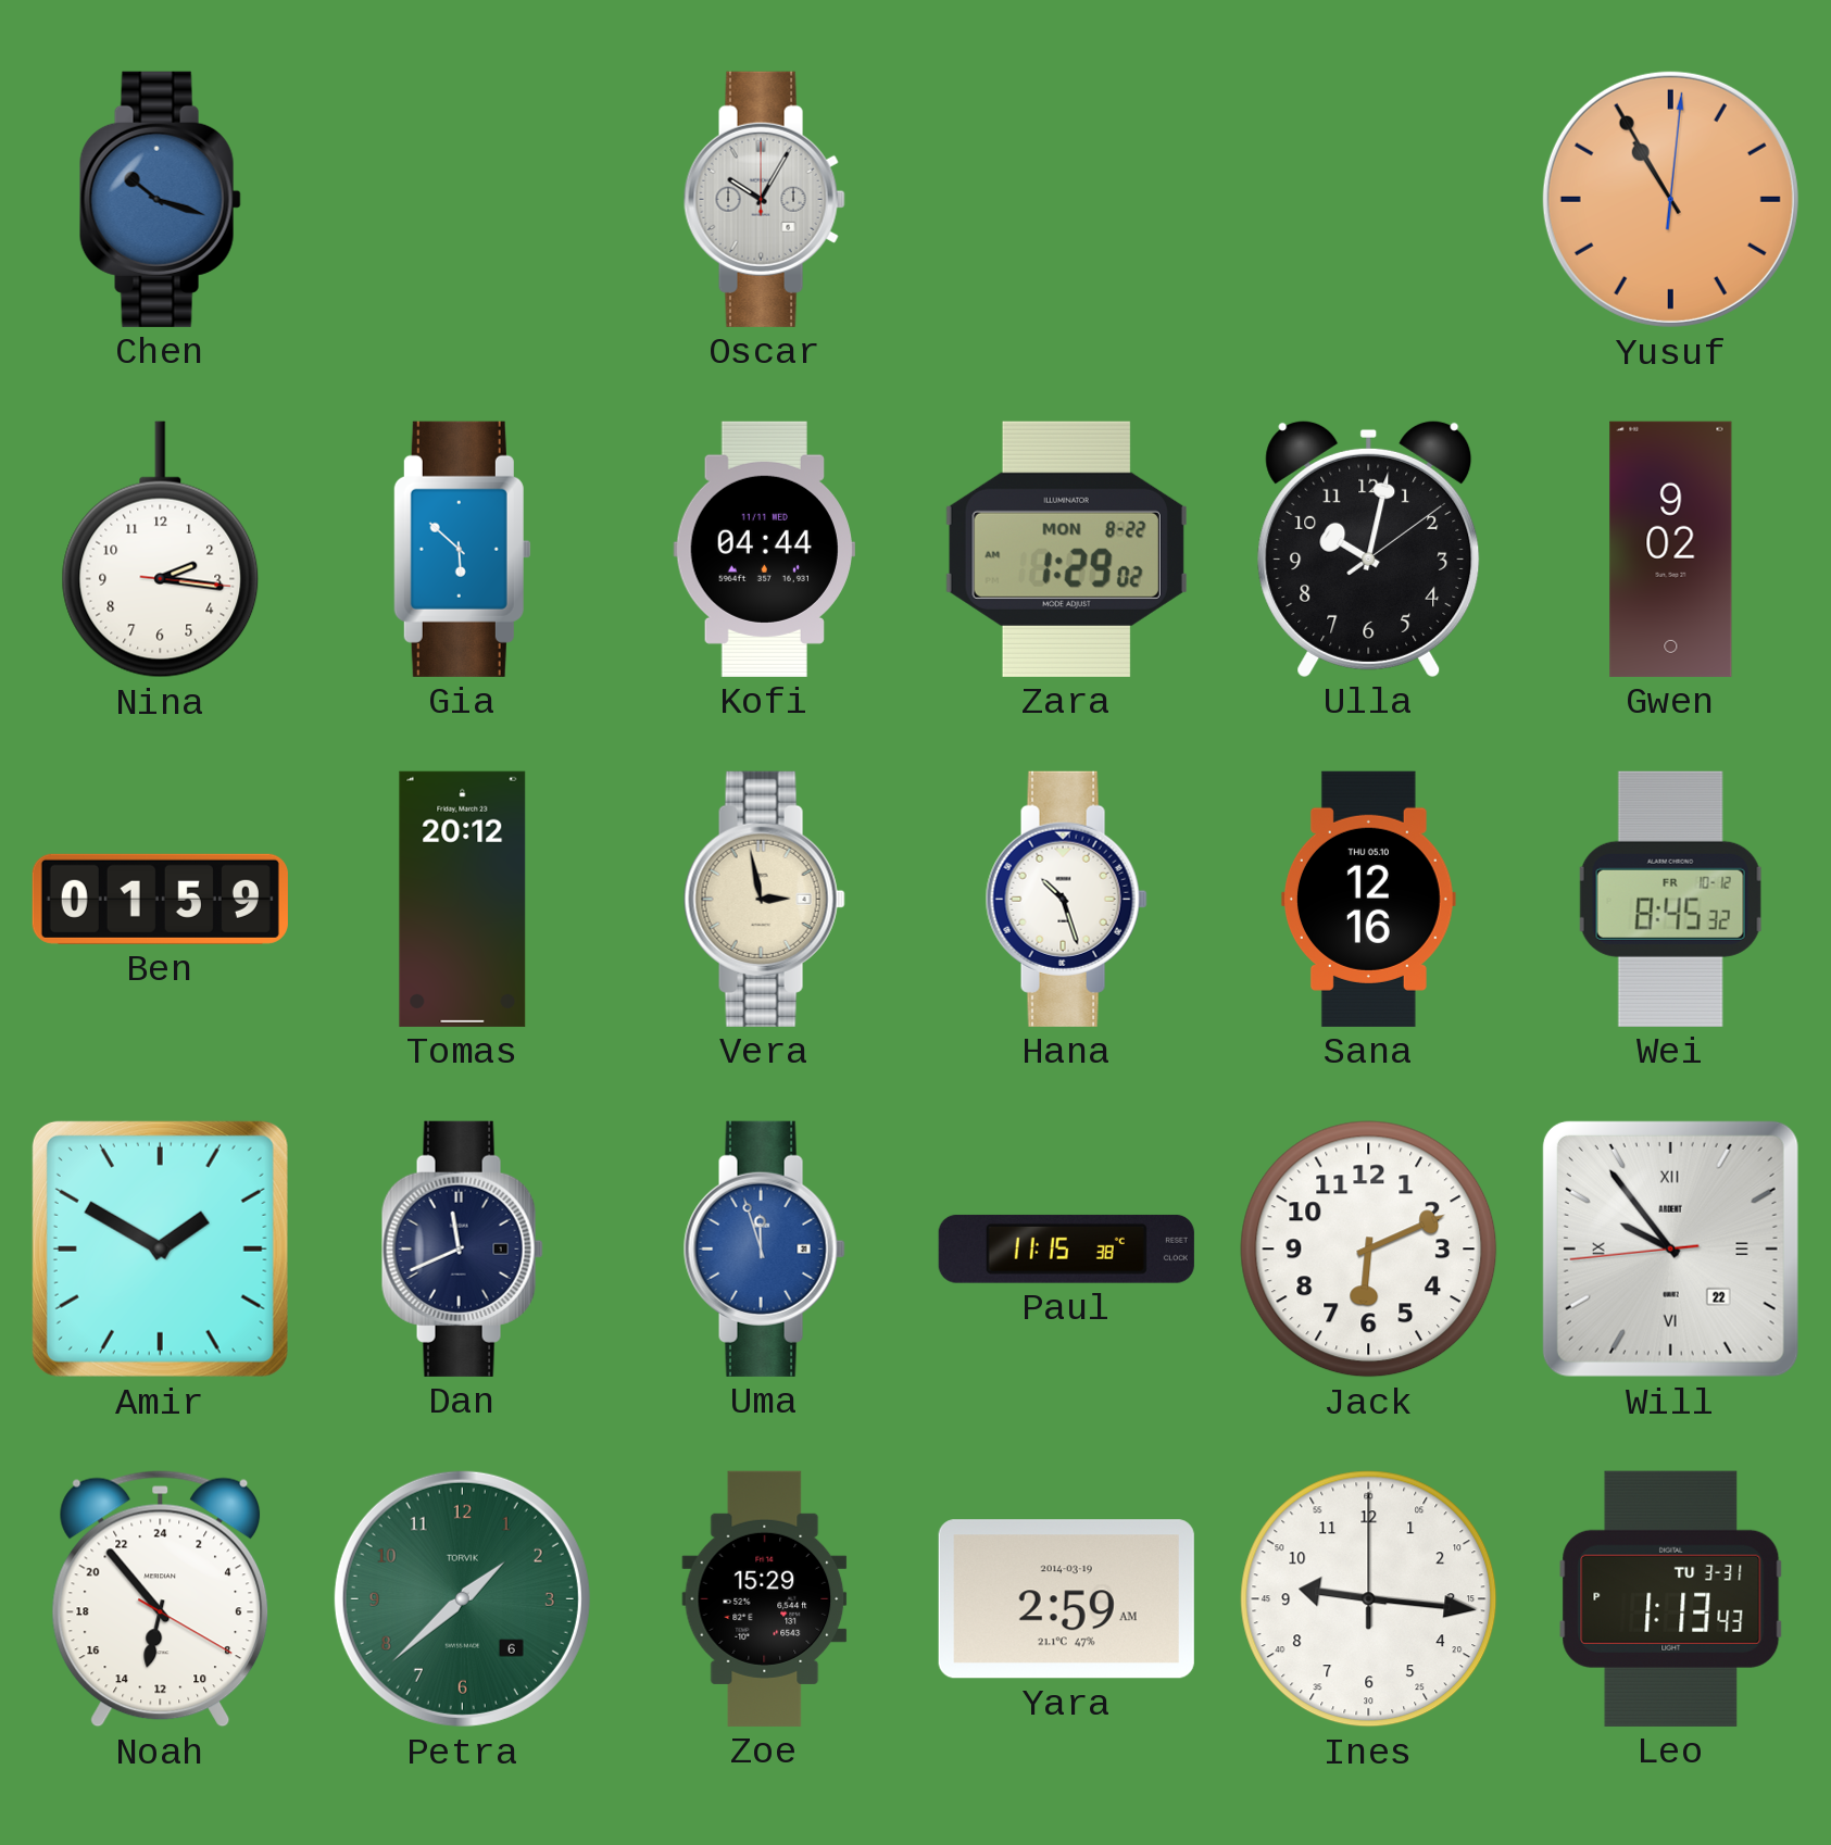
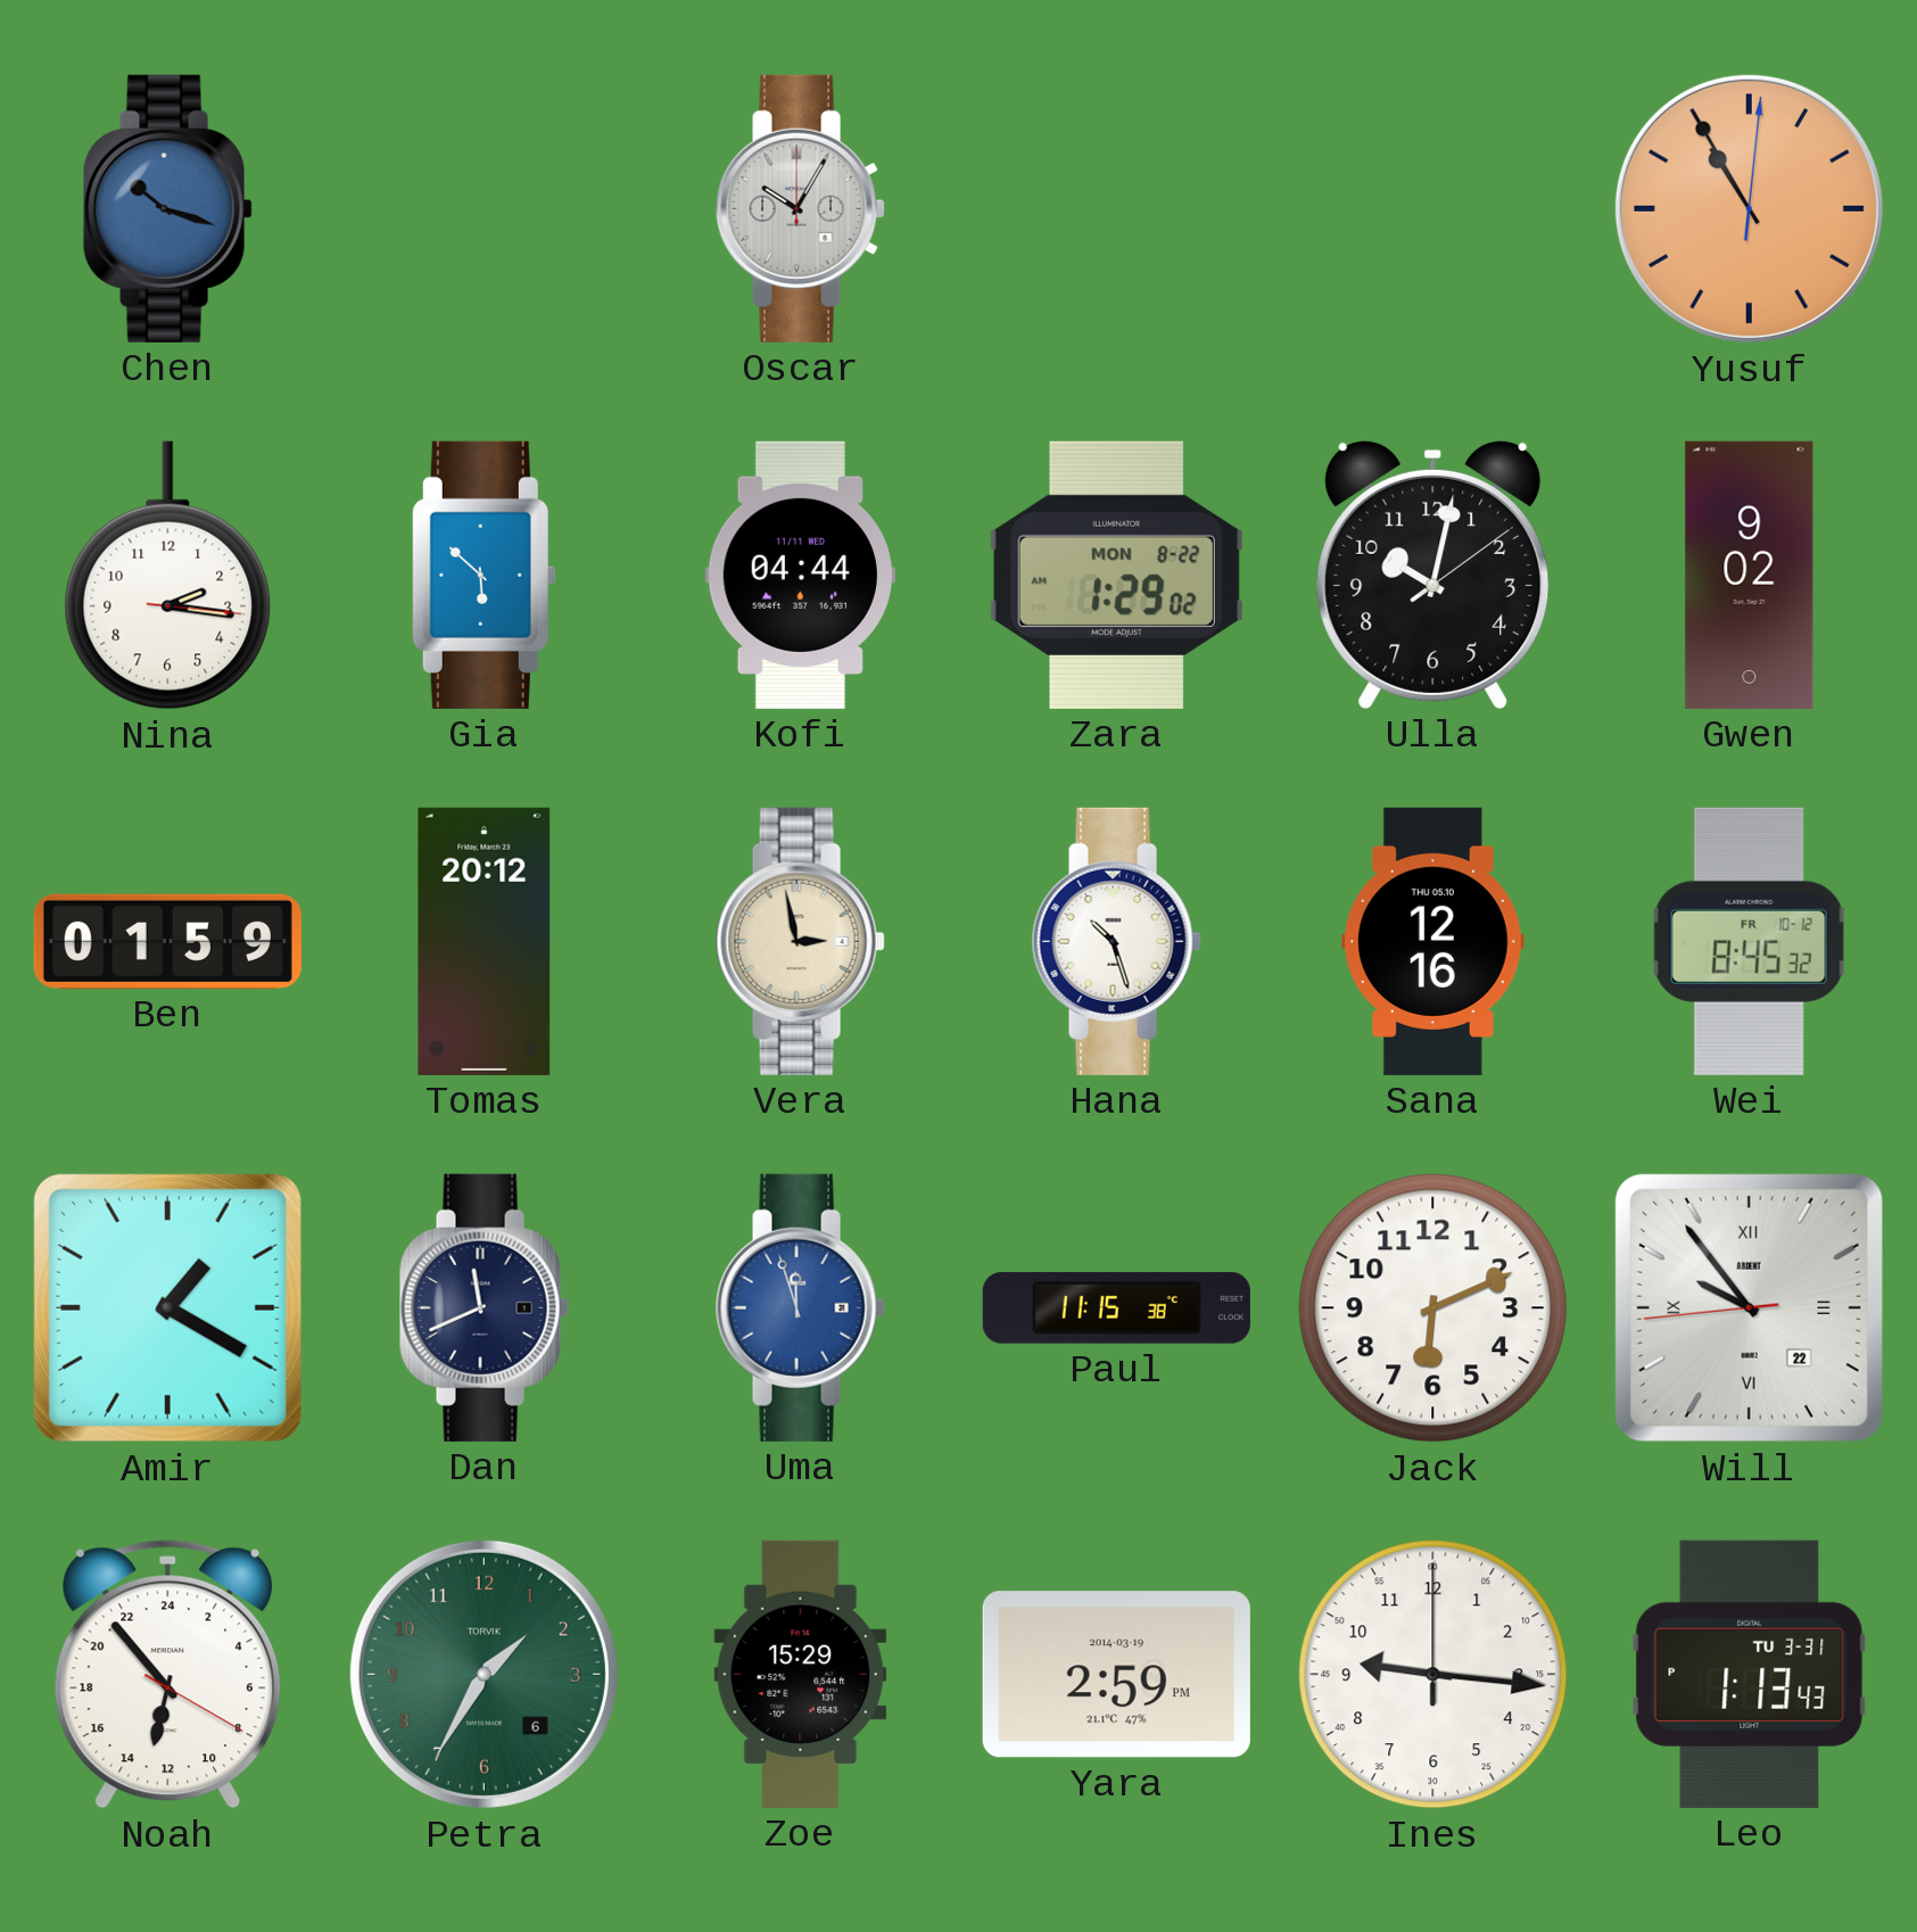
Amir: 1:50 -> 1:20
Petra: 1:38 -> 1:35
Yara: 2:59 AM -> 2:59 PM
